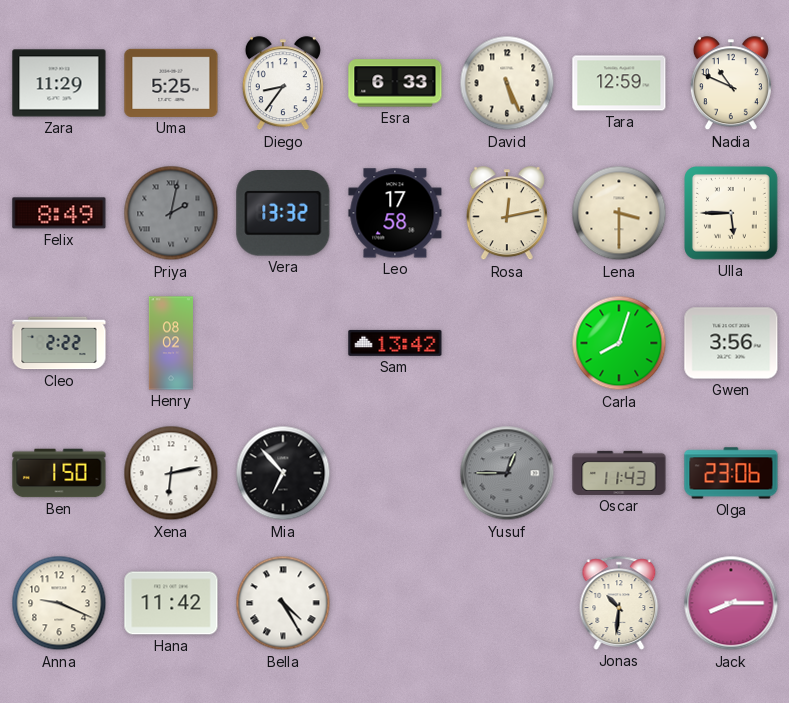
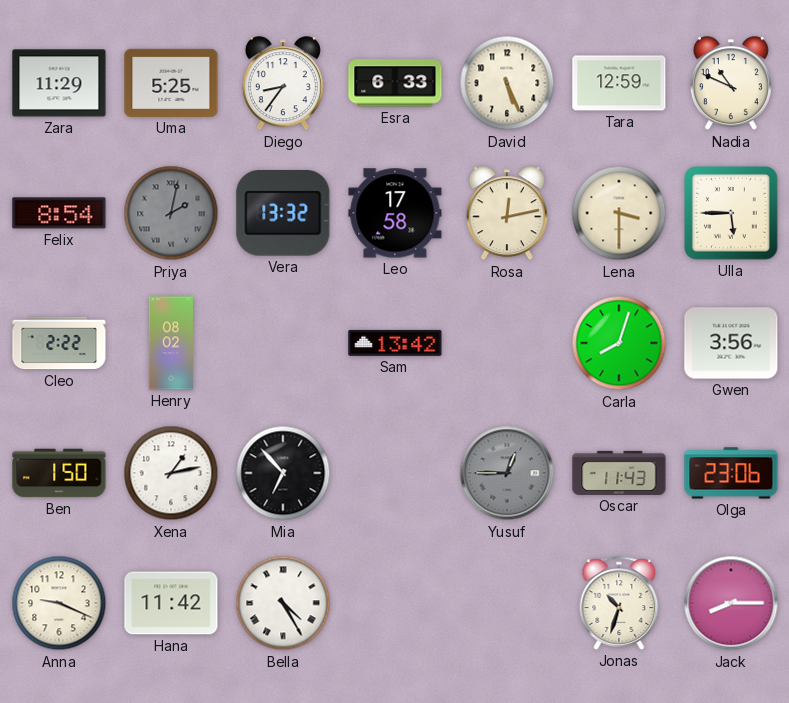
Felix: 8:49 -> 8:54
Xena: 6:13 -> 1:13
Jonas: 10:31 -> 10:33
